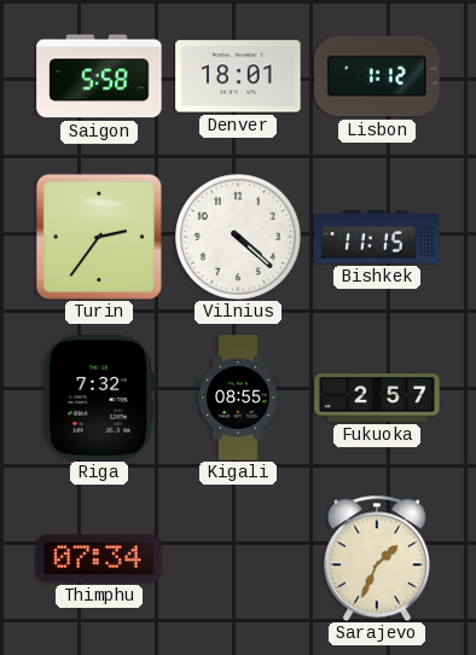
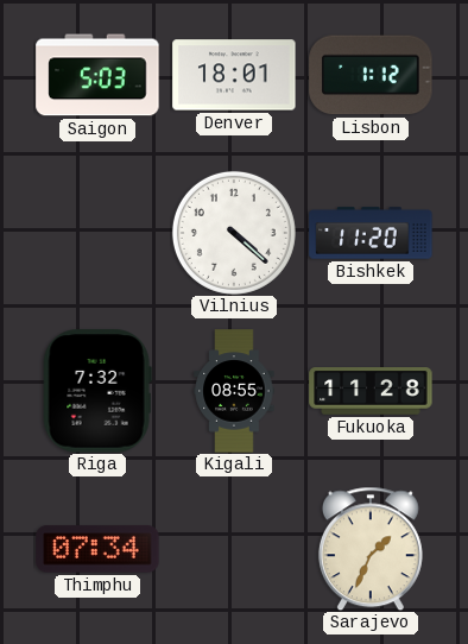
Saigon: 5:58 -> 5:03
Turin: 2:36 -> none
Bishkek: 11:15 -> 11:20
Fukuoka: 2:57 -> 11:28
